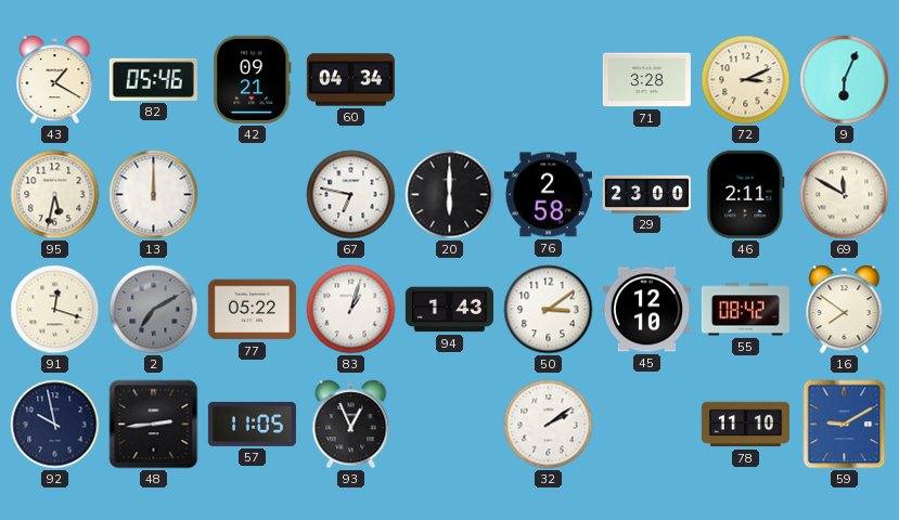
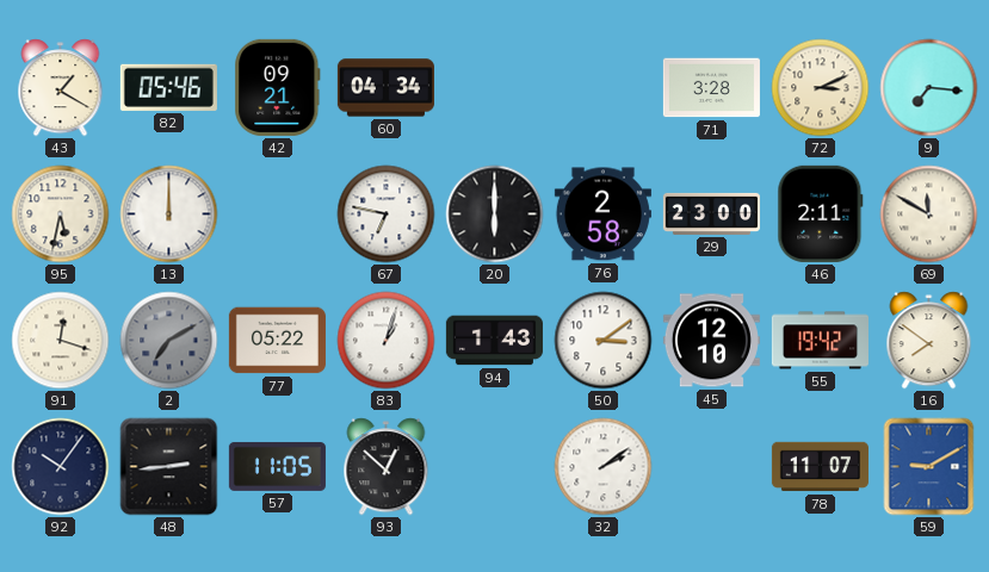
9: 6:04 -> 7:16
55: 08:42 -> 19:42
92: 9:58 -> 10:06
93: 12:56 -> 12:52
78: 11:10 -> 11:07
